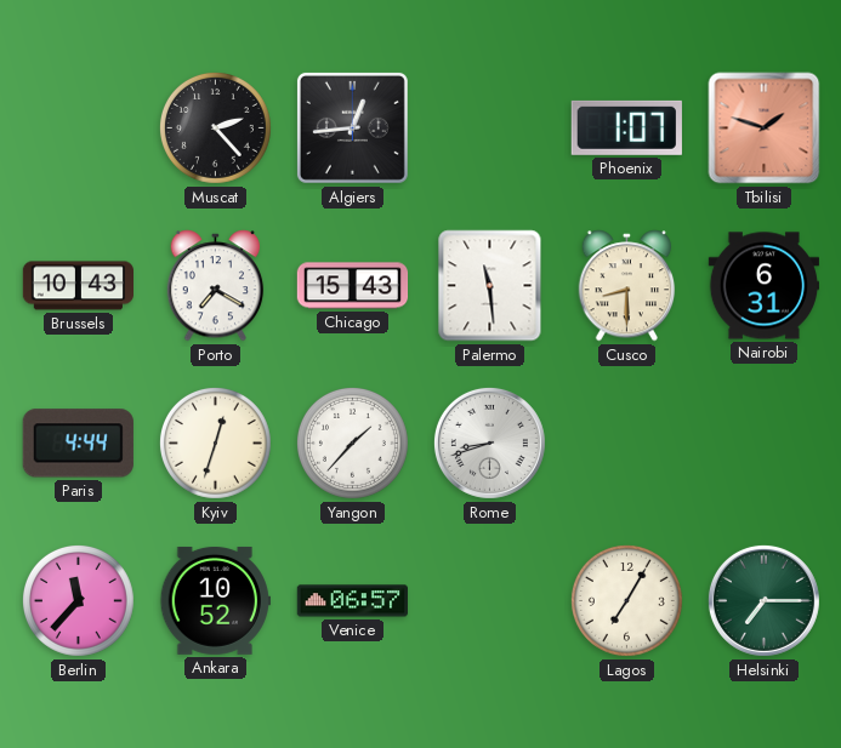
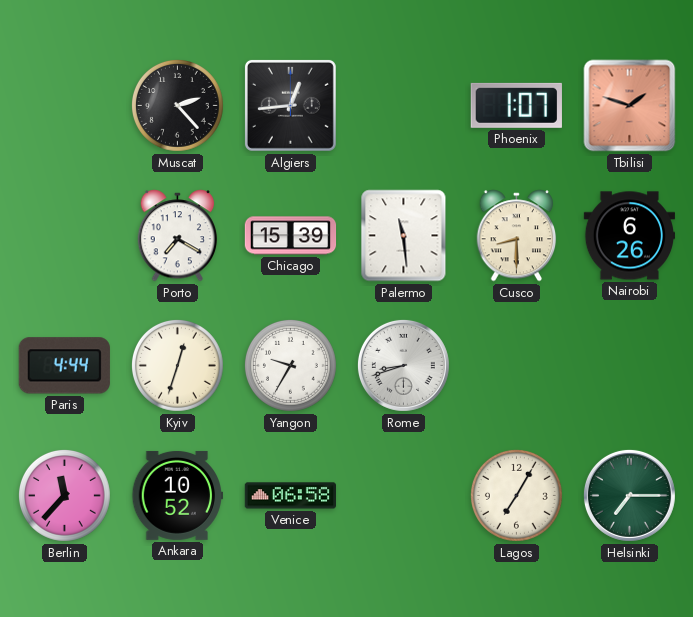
Brussels: 10:43 -> none
Chicago: 15:43 -> 15:39
Nairobi: 6:31 -> 6:26
Yangon: 1:37 -> 9:35
Venice: 06:57 -> 06:58
